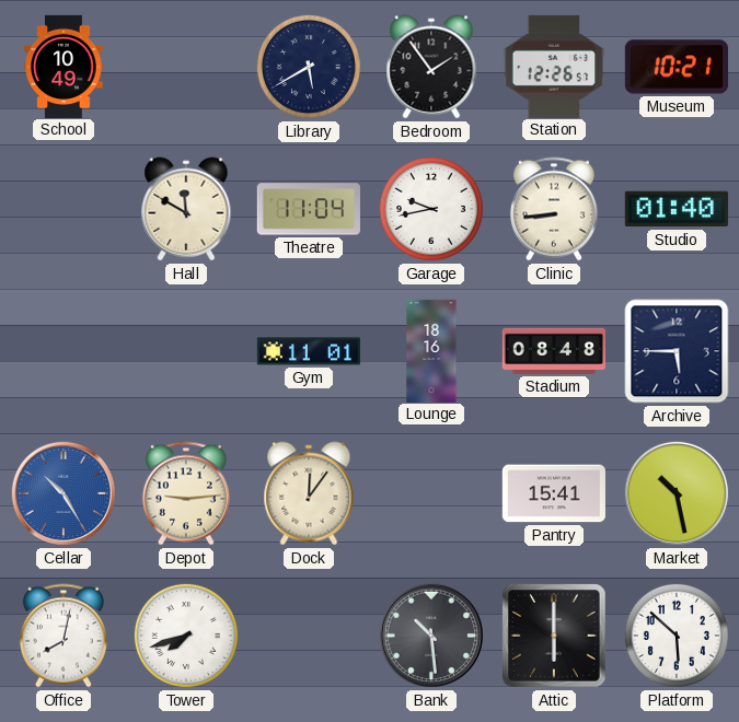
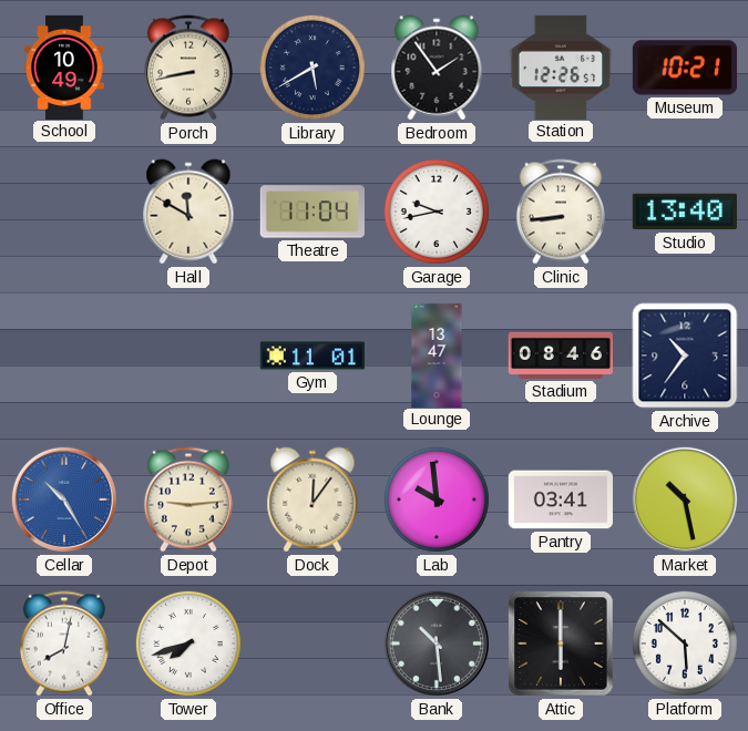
Porch: none -> 8:43
Studio: 01:40 -> 13:40
Lounge: 18:16 -> 13:47
Stadium: 08:48 -> 08:46
Archive: 5:45 -> 10:36
Lab: none -> 9:59
Pantry: 15:41 -> 03:41
